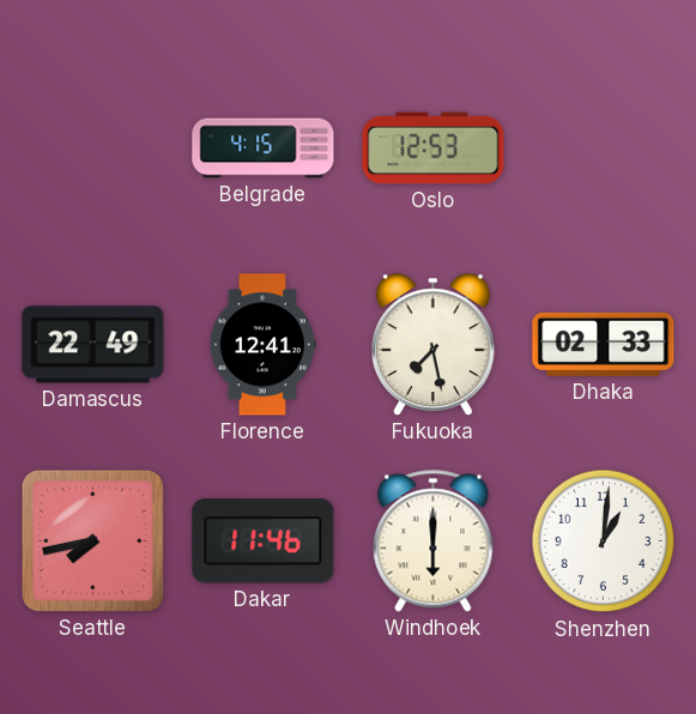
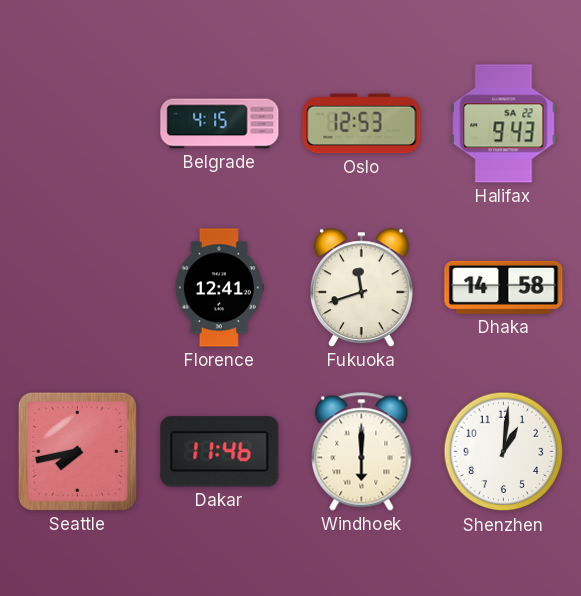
Halifax: none -> 9:43
Damascus: 22:49 -> none
Fukuoka: 7:28 -> 11:42
Dhaka: 02:33 -> 14:58
